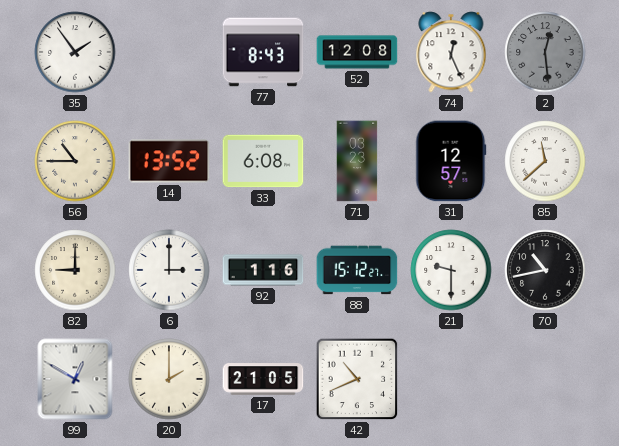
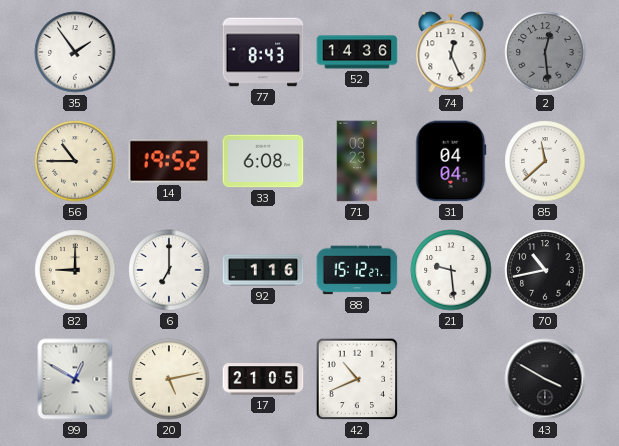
52: 12:08 -> 14:36
14: 13:52 -> 19:52
31: 12:57 -> 04:04
6: 3:00 -> 7:00
21: 9:30 -> 9:29
20: 2:00 -> 5:13
43: none -> 3:50
